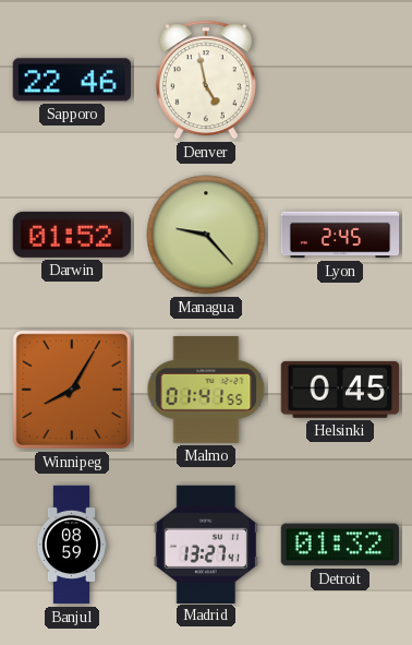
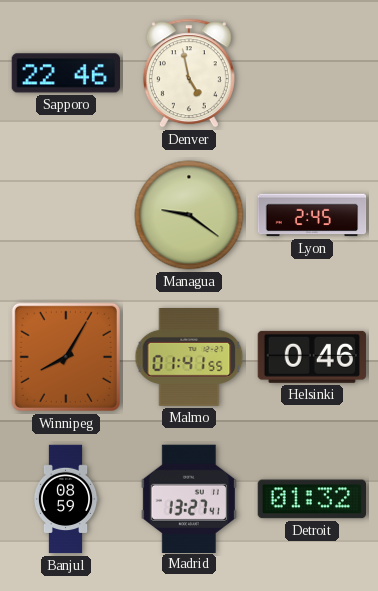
Darwin: 01:52 -> none
Managua: 9:23 -> 9:21
Helsinki: 0:45 -> 0:46
